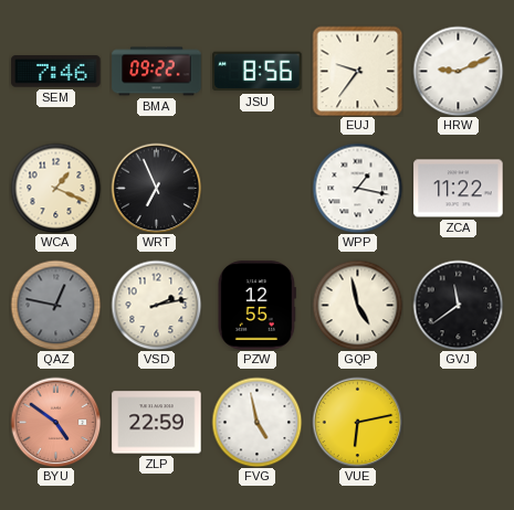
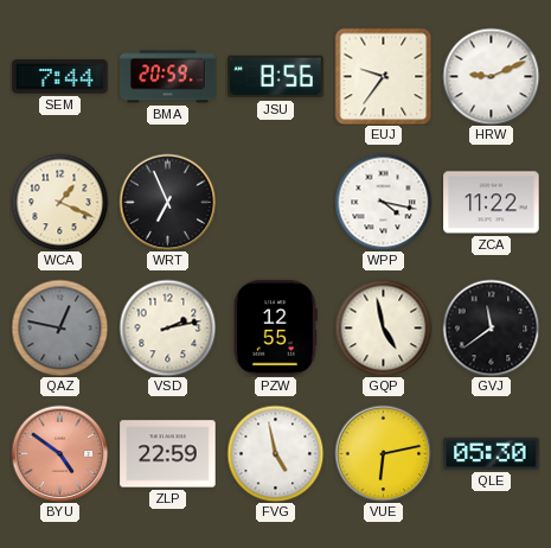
SEM: 7:46 -> 7:44
BMA: 09:22 -> 20:59
WPP: 1:17 -> 4:17
QLE: none -> 05:30
